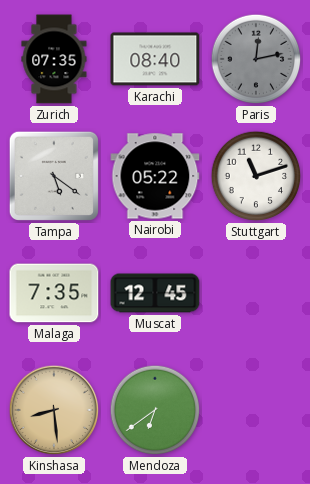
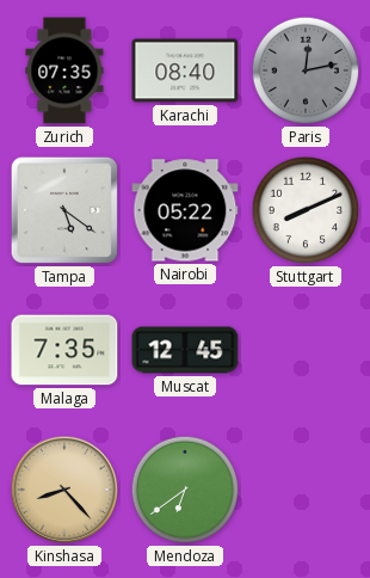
Stuttgart: 11:12 -> 8:11
Kinshasa: 8:29 -> 8:23
